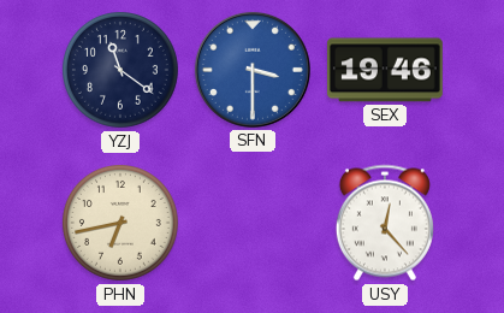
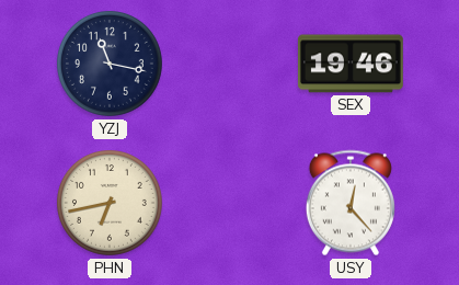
YZJ: 11:21 -> 11:17
SFN: 3:30 -> none
